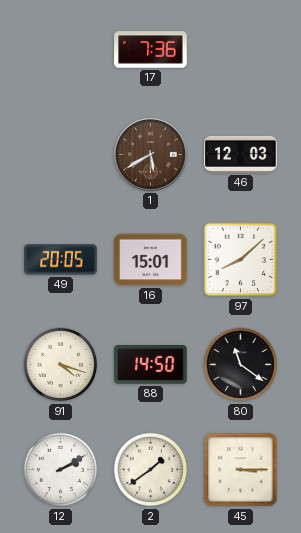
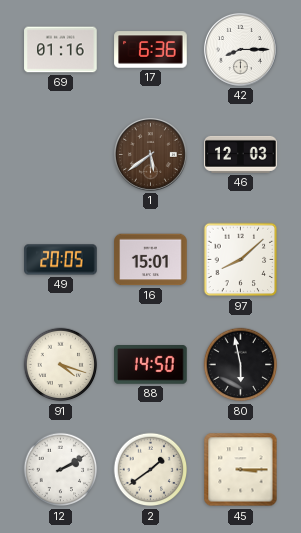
69: none -> 01:16
17: 7:36 -> 6:36
42: none -> 8:15
1: 5:40 -> 5:39
80: 11:21 -> 5:58
